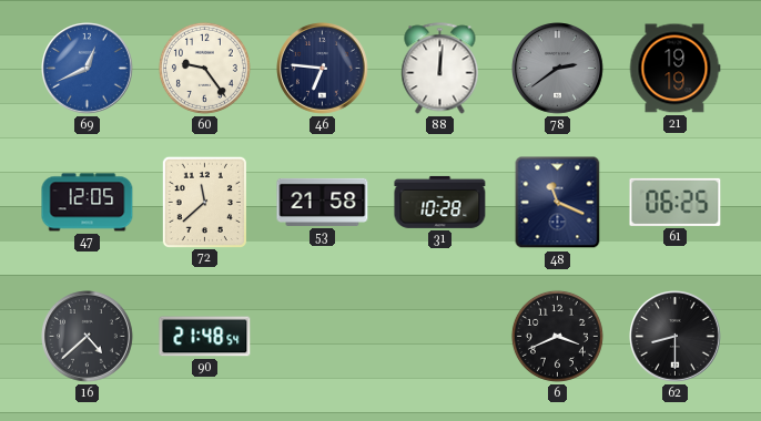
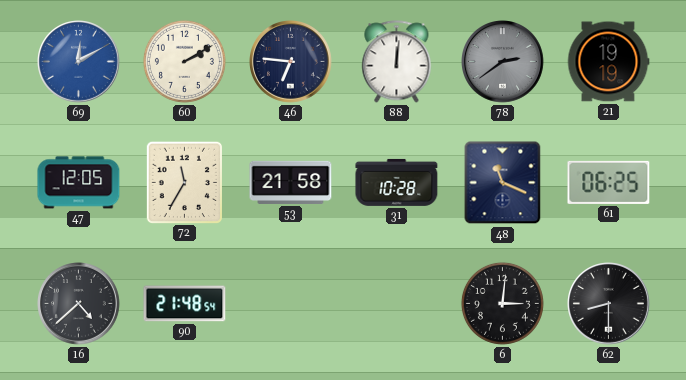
69: 12:41 -> 12:10
60: 9:24 -> 2:10
72: 11:38 -> 11:35
6: 3:41 -> 3:01
